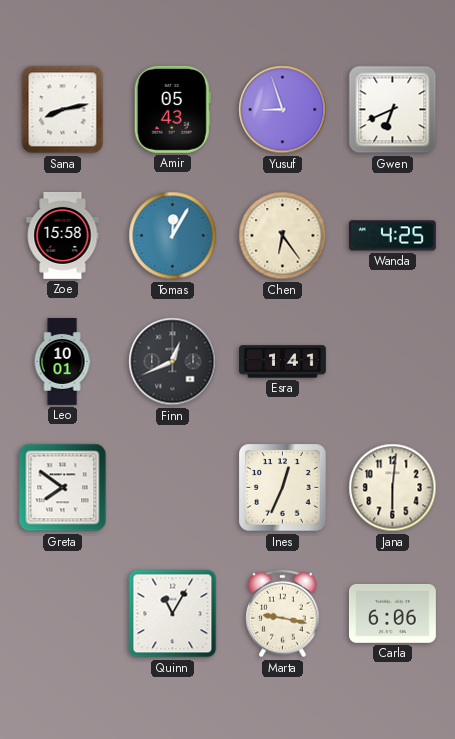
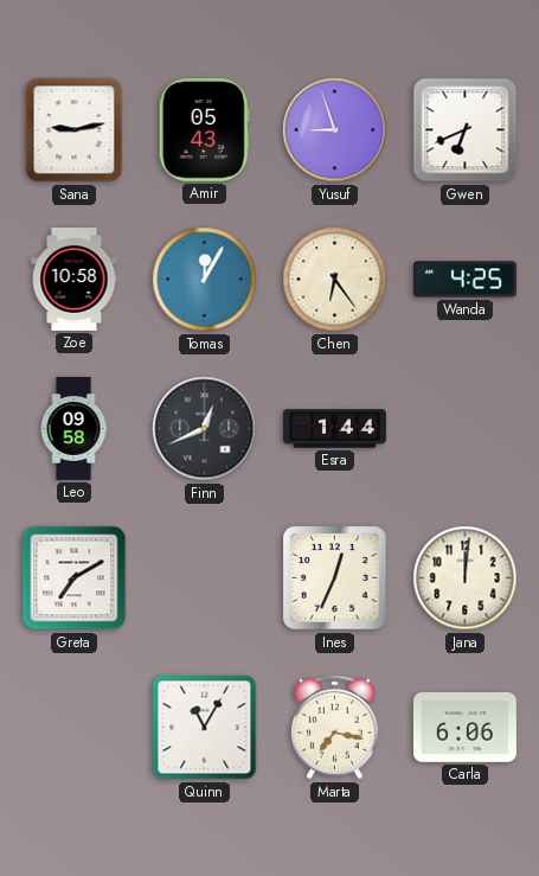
Sana: 8:13 -> 9:13
Zoe: 15:58 -> 10:58
Leo: 10:01 -> 09:58
Esra: 1:41 -> 1:44
Greta: 7:51 -> 7:10
Jana: 6:01 -> 12:01
Marta: 9:17 -> 7:17
